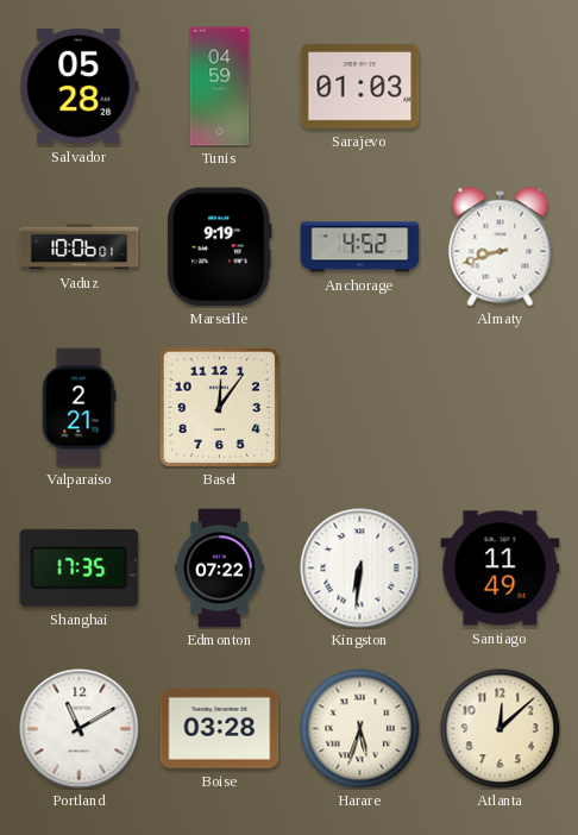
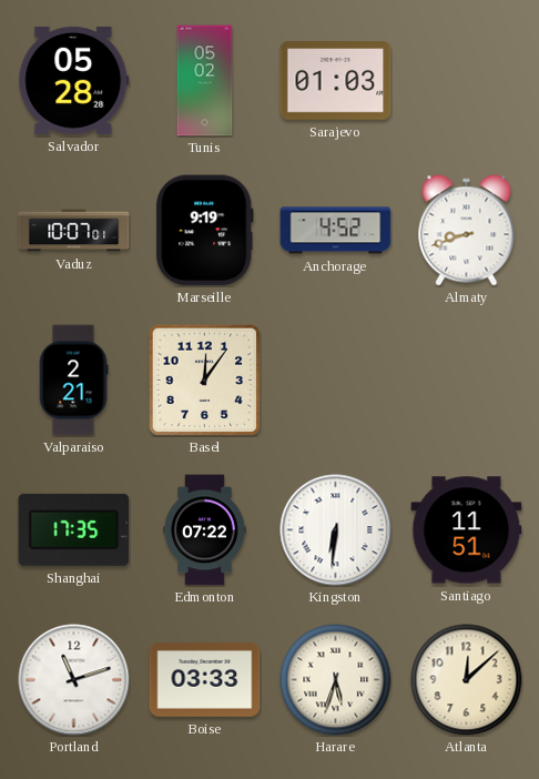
Tunis: 04:59 -> 05:02
Vaduz: 10:06 -> 10:07
Santiago: 11:49 -> 11:51
Portland: 11:10 -> 11:12
Boise: 03:28 -> 03:33
